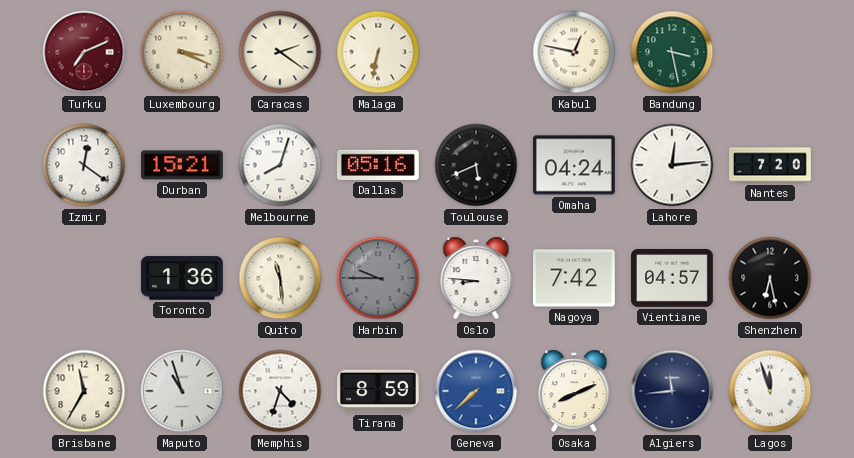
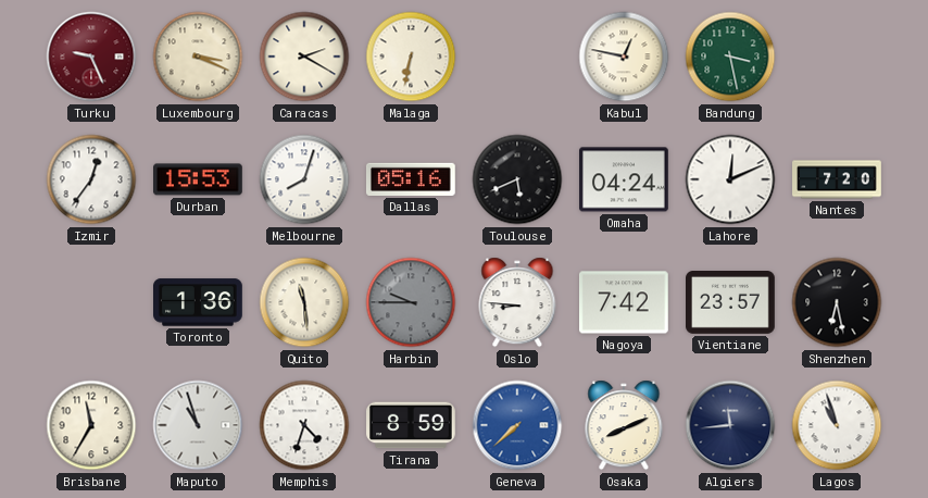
Turku: 7:11 -> 9:26
Caracas: 2:21 -> 2:20
Izmir: 12:21 -> 12:36
Durban: 15:21 -> 15:53
Lahore: 12:14 -> 12:11
Vientiane: 04:57 -> 23:57
Lagos: 11:57 -> 10:57
